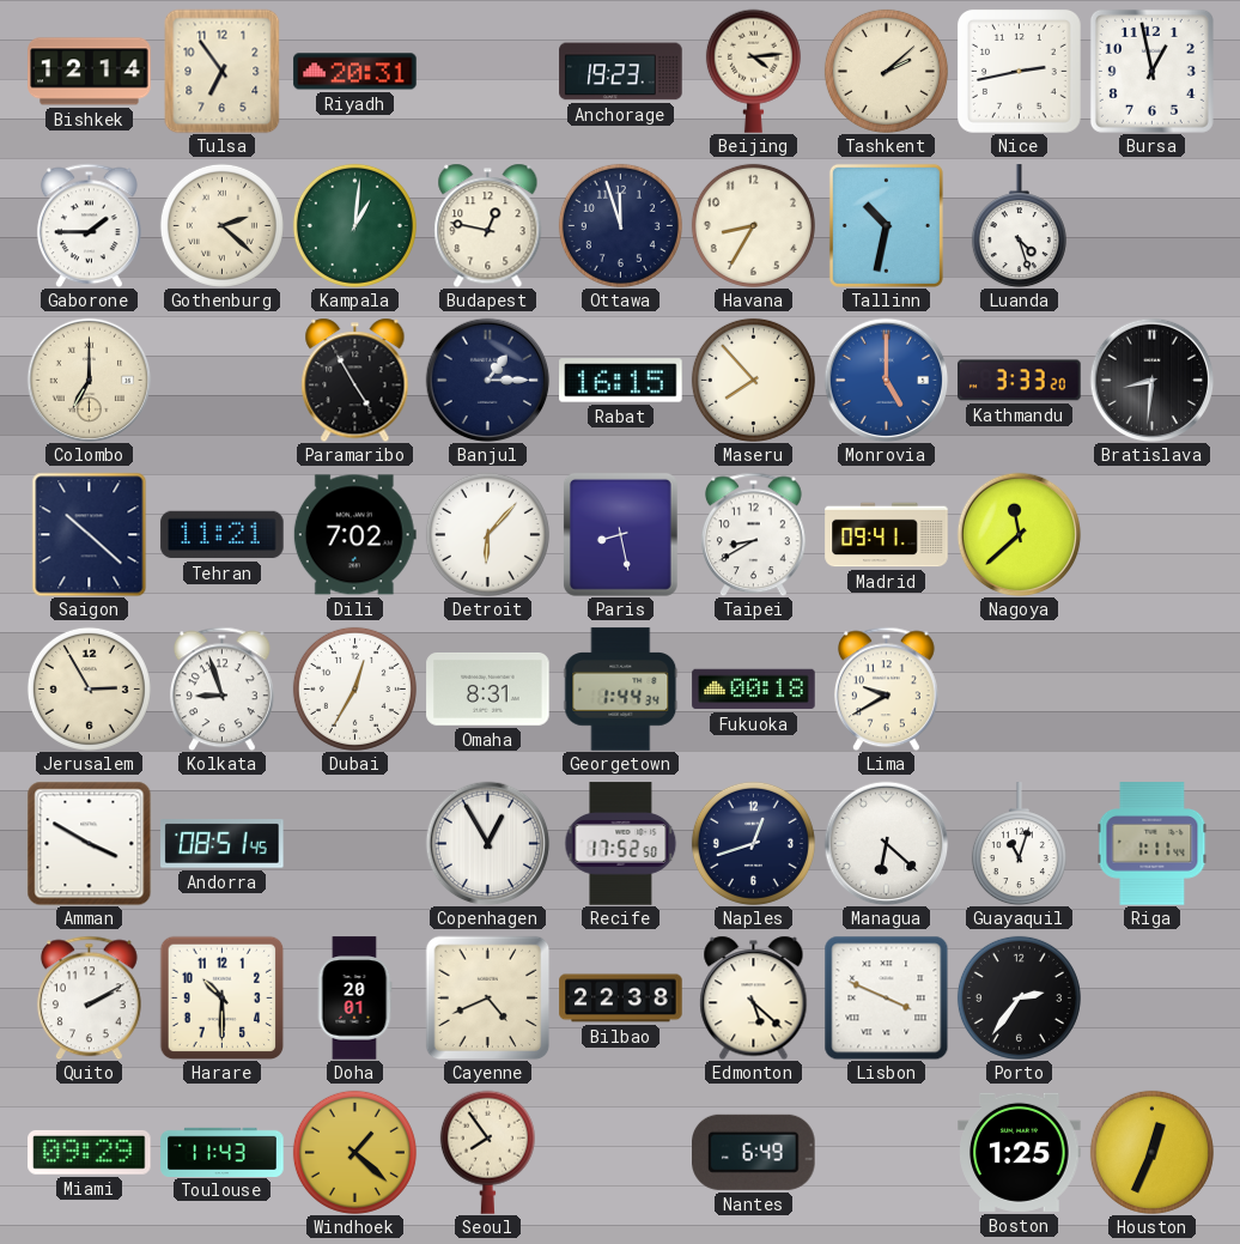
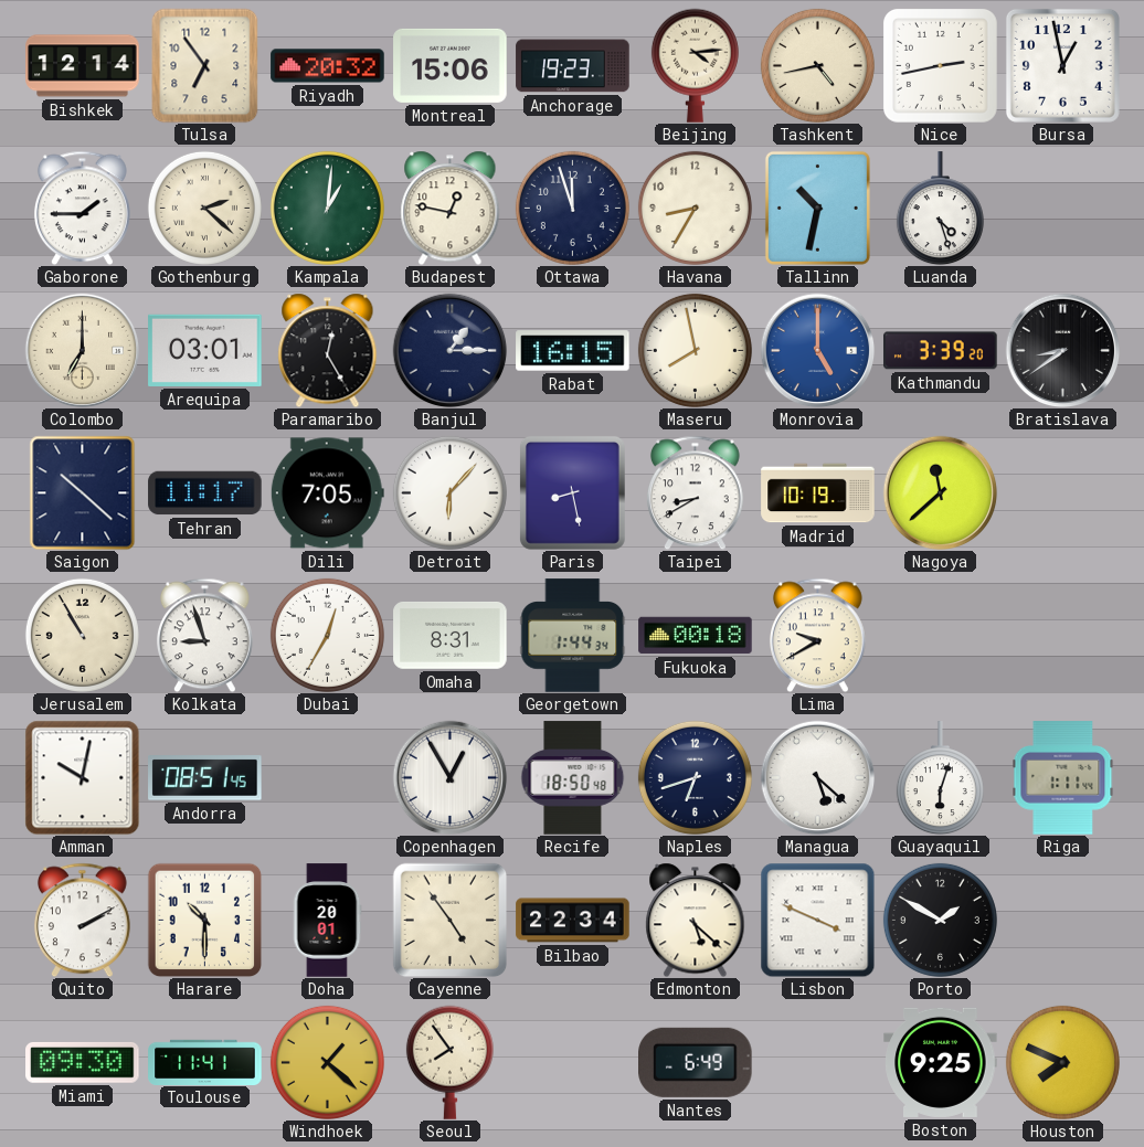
Riyadh: 20:31 -> 20:32
Montreal: none -> 15:06
Tashkent: 2:08 -> 4:43
Arequipa: none -> 03:01
Paramaribo: 4:55 -> 12:25
Maseru: 7:53 -> 7:58
Kathmandu: 3:33 -> 3:39
Bratislava: 8:31 -> 8:39
Tehran: 11:21 -> 11:17
Dili: 7:02 -> 7:05
Madrid: 09:41 -> 10:19
Jerusalem: 2:55 -> 10:55
Amman: 3:50 -> 10:02
Recife: 17:52 -> 18:50
Naples: 12:42 -> 6:42
Managua: 6:22 -> 5:22
Guayaquil: 11:03 -> 6:03
Cayenne: 4:41 -> 4:54
Bilbao: 22:38 -> 22:34
Porto: 2:36 -> 1:50
Miami: 09:29 -> 09:30
Toulouse: 11:43 -> 11:41
Boston: 1:25 -> 9:25
Houston: 12:34 -> 7:49
